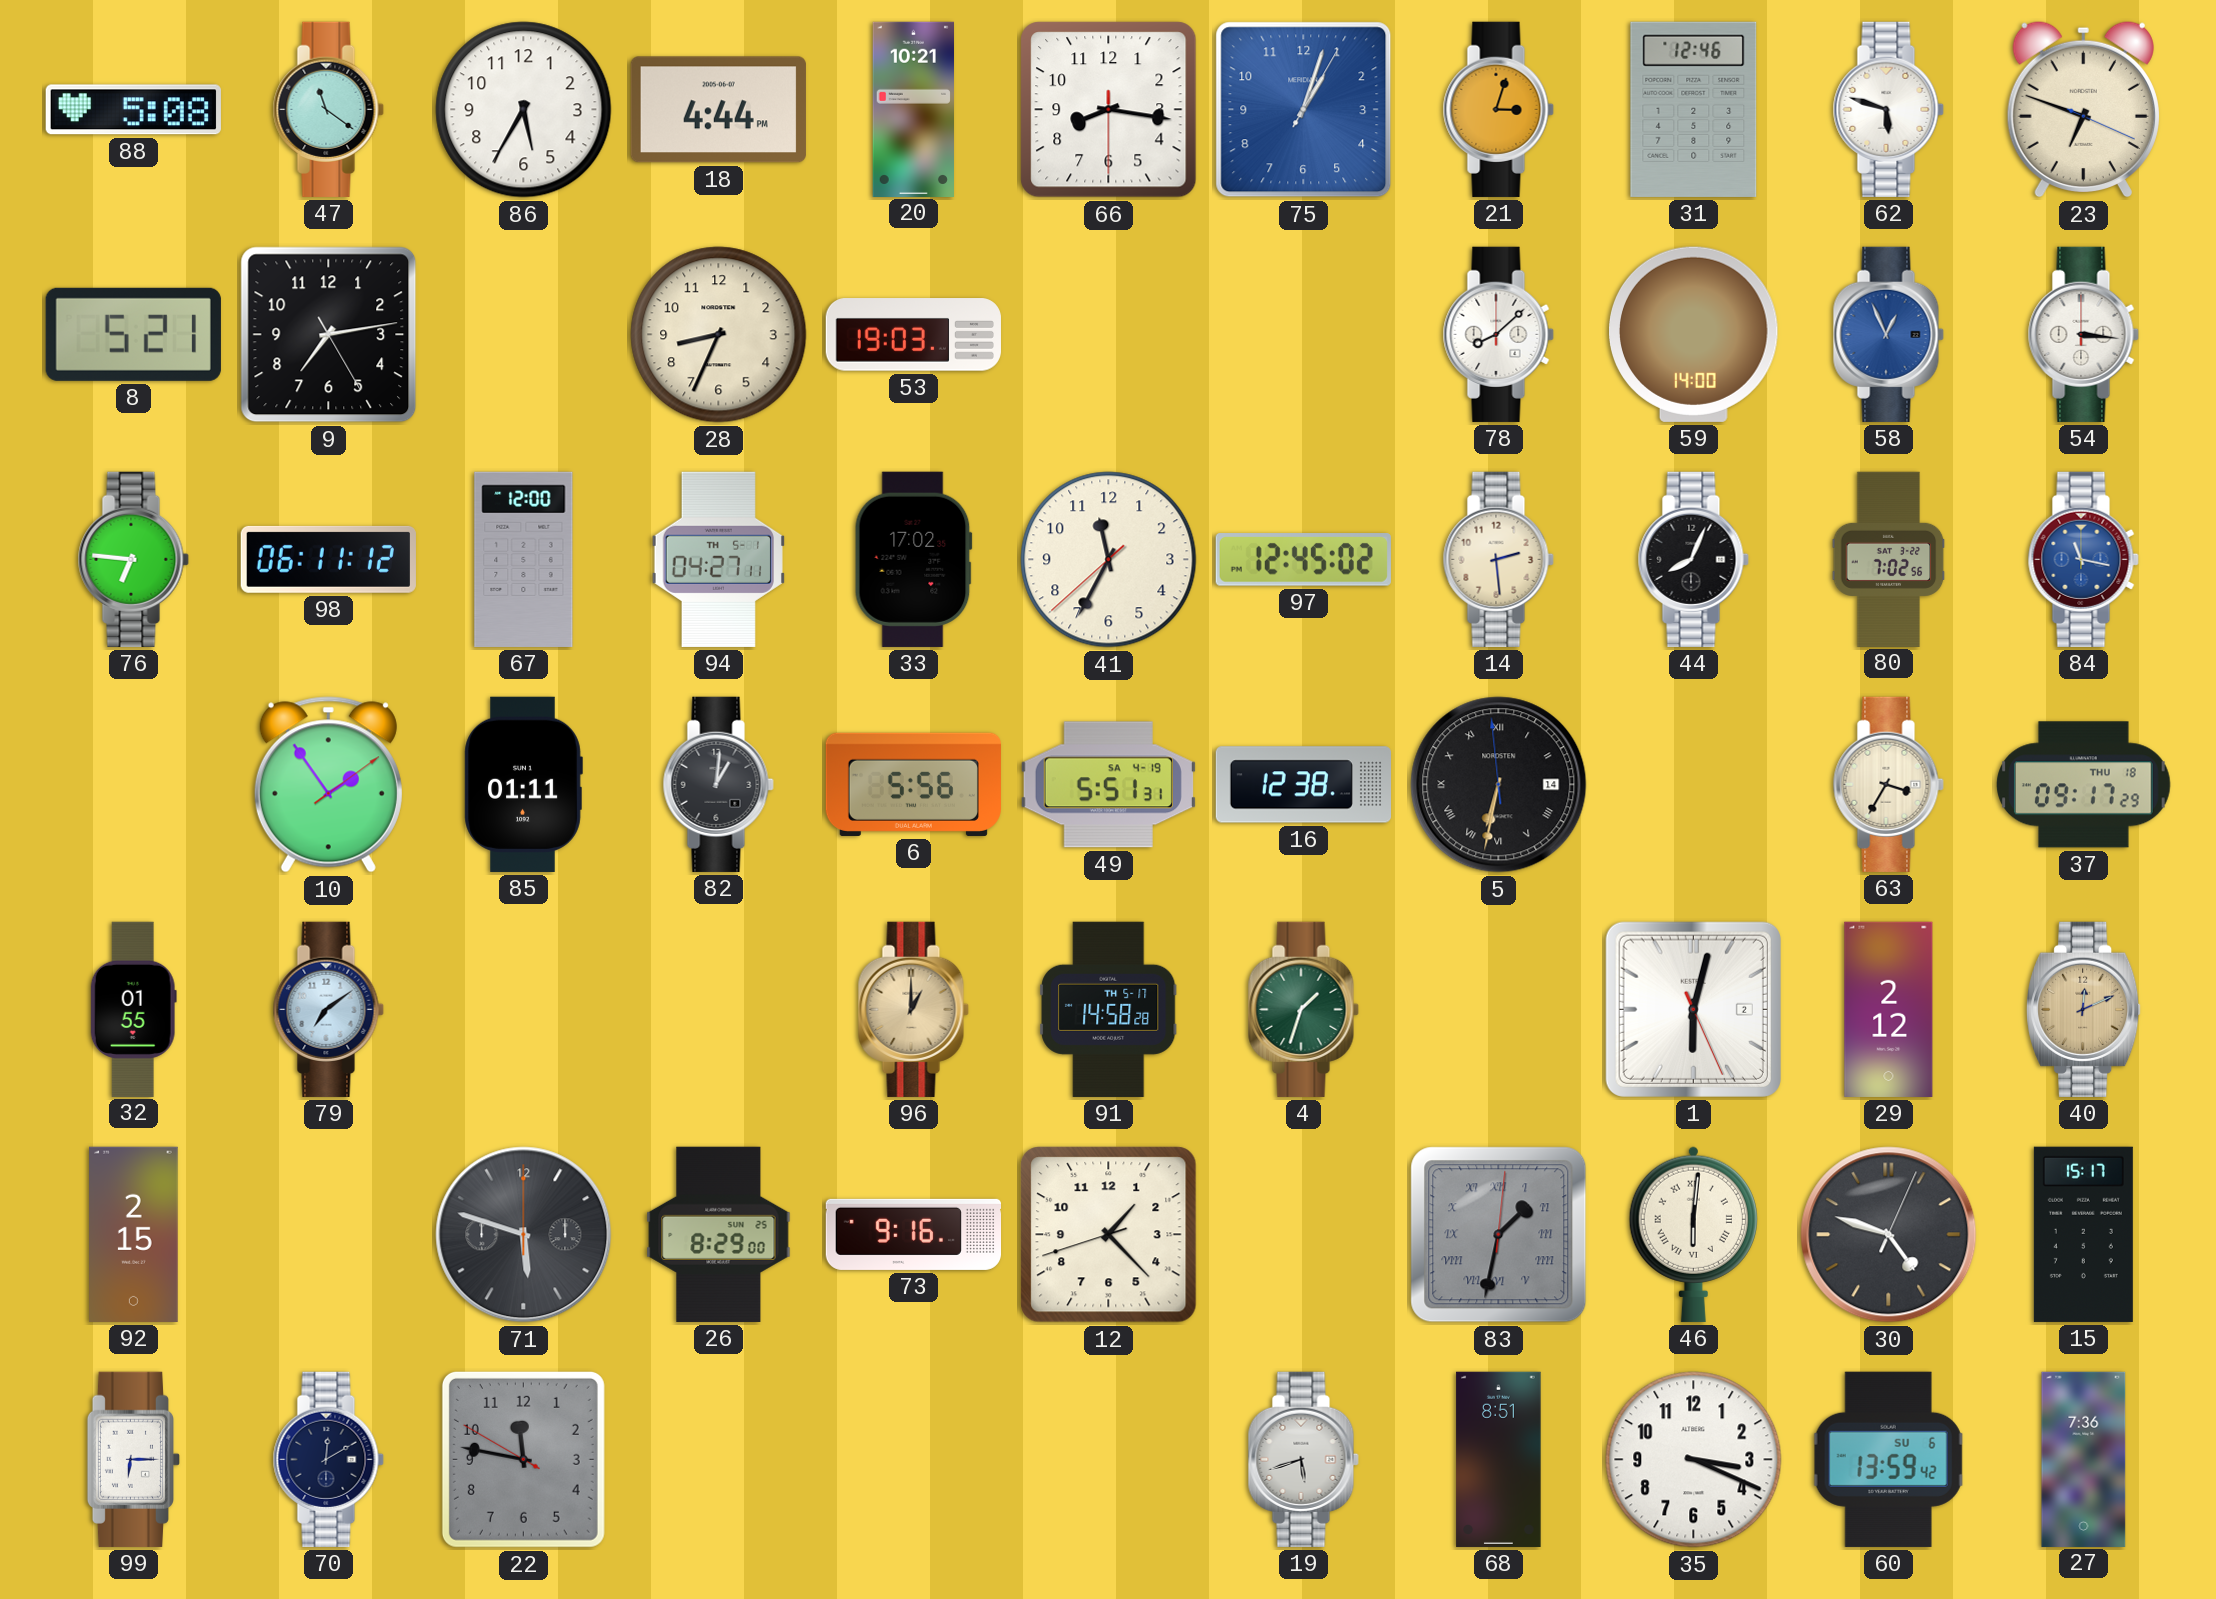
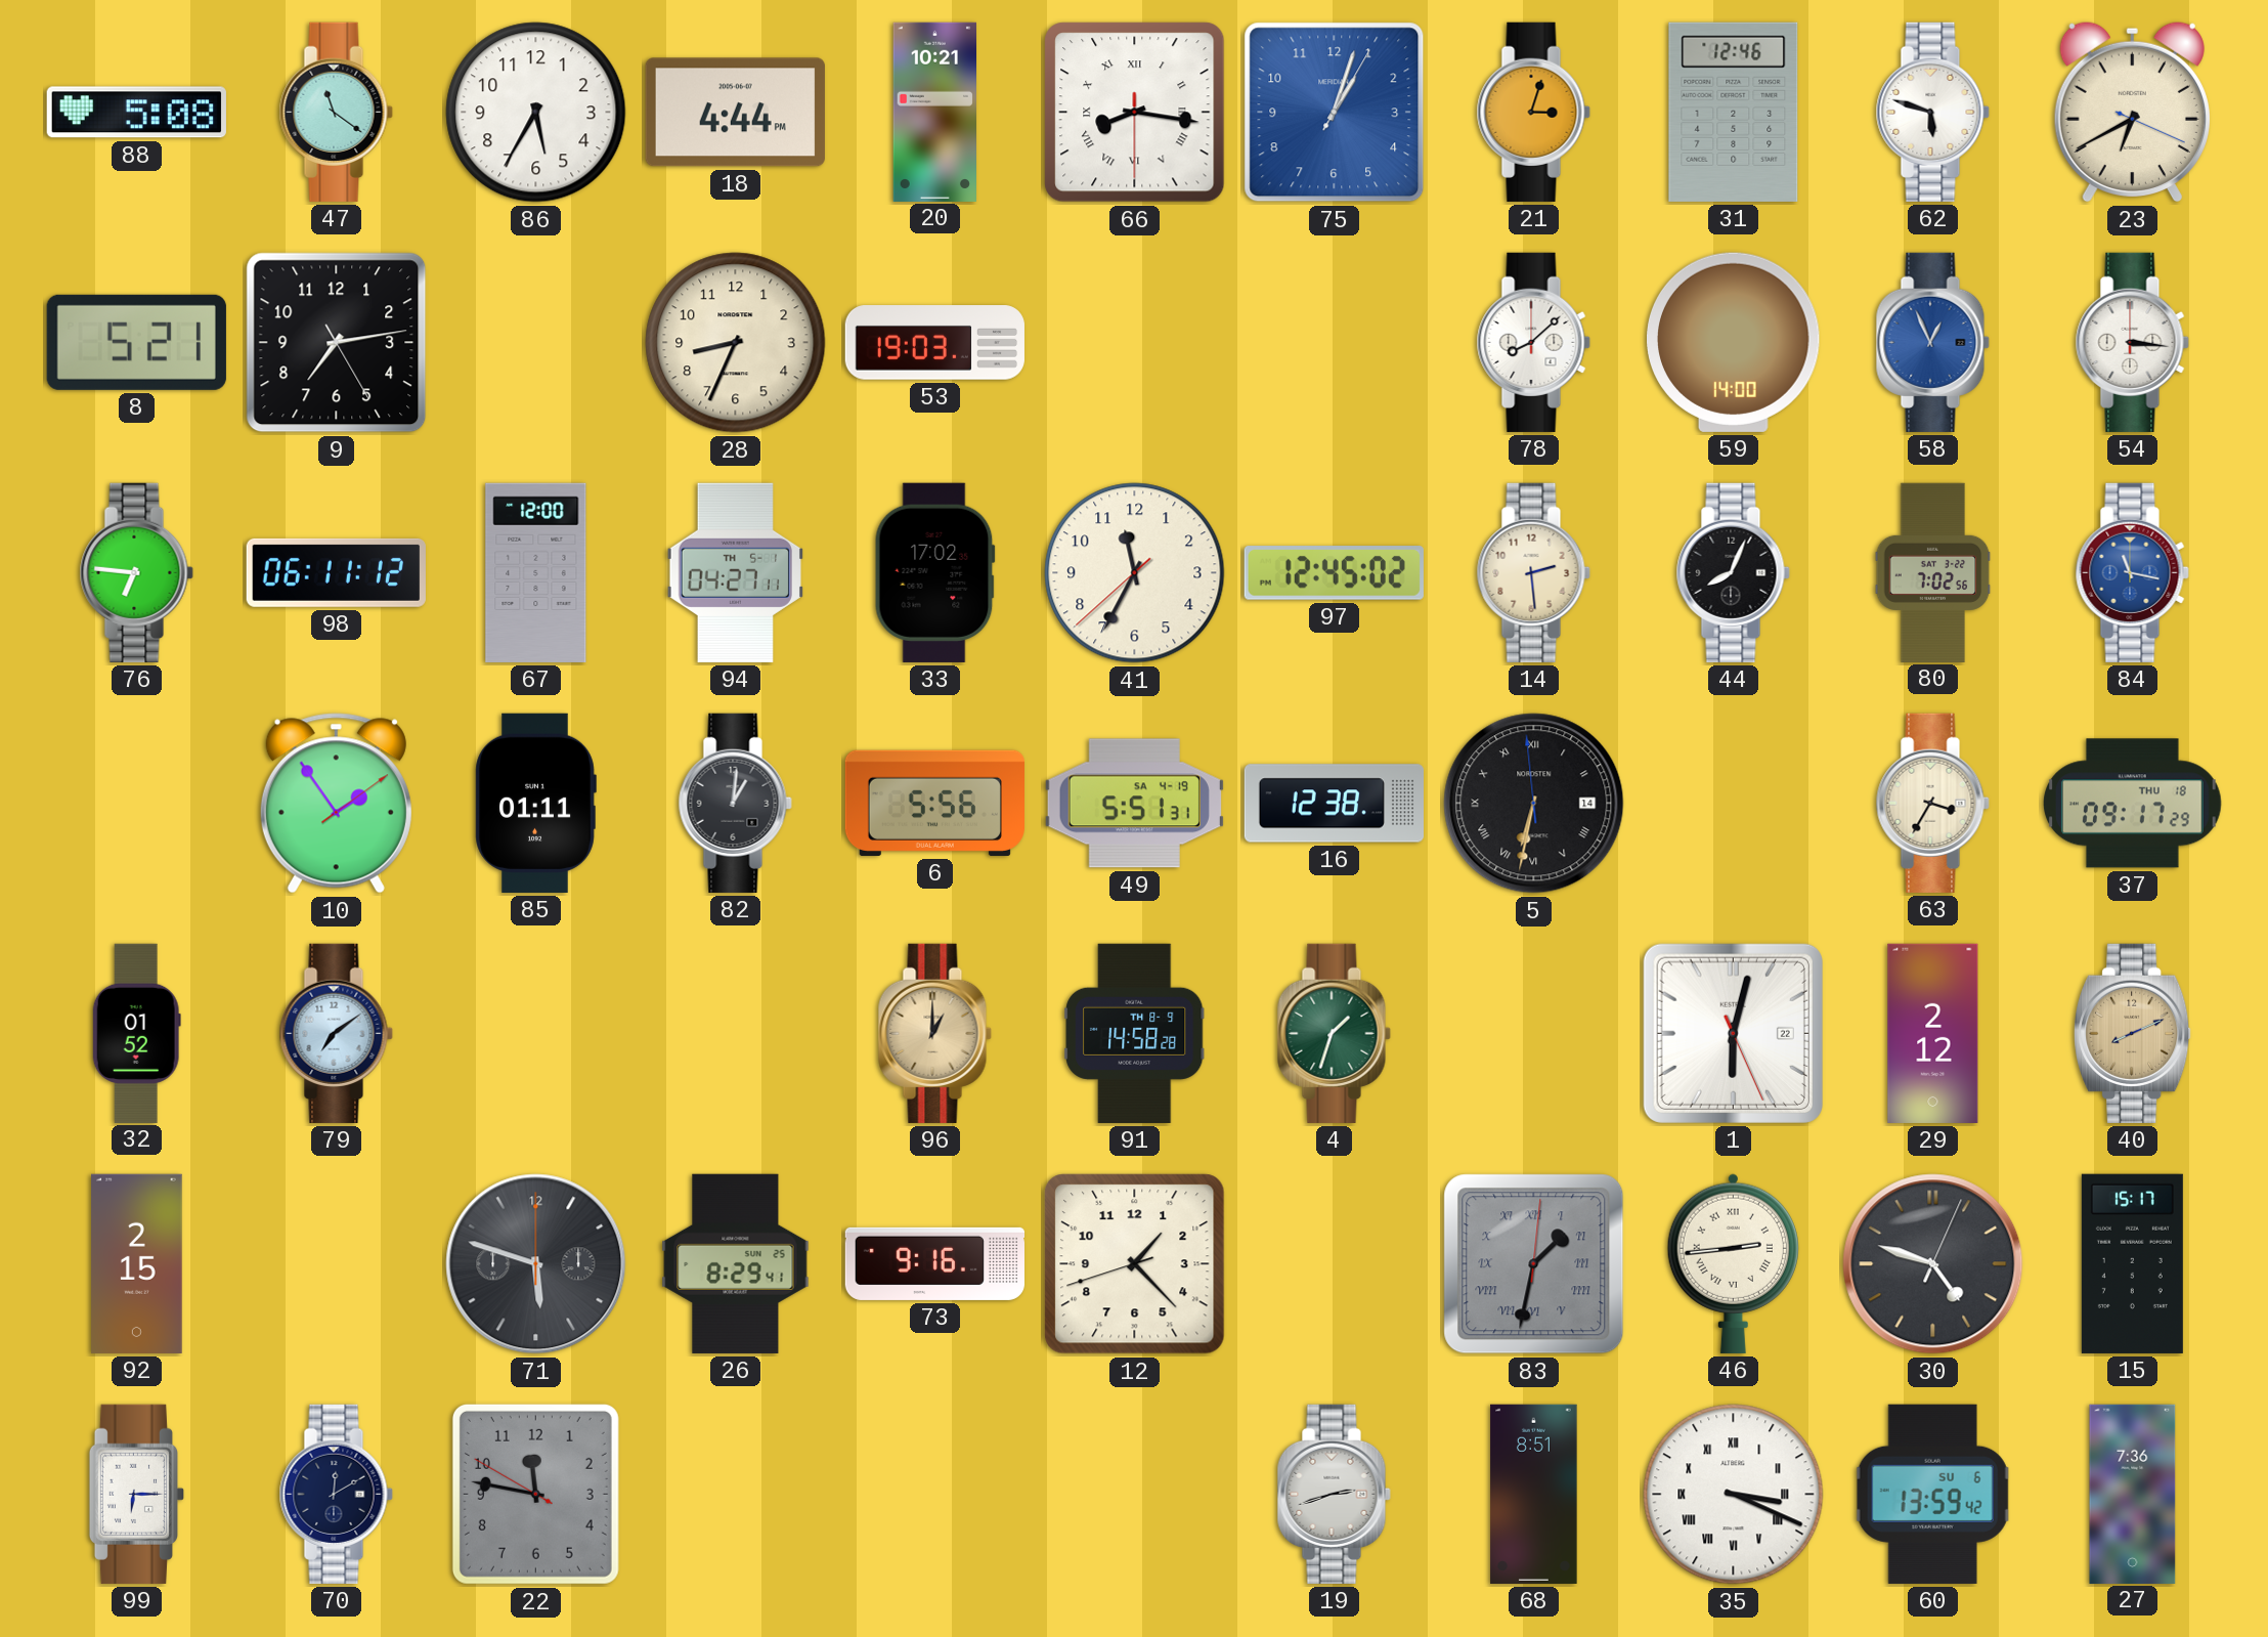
66 numerals: Arabic -> Roman
23: 6:48 -> 6:40
32: 01:55 -> 01:52
91 date: TH 5-17 -> TH 8-9
1 date: 2 -> 22
40: 12:11 -> 8:11
26: 8:29:00 -> 8:29:41
46: 6:01 -> 2:44
19: 5:42 -> 2:42
35 numerals: Arabic -> Roman
